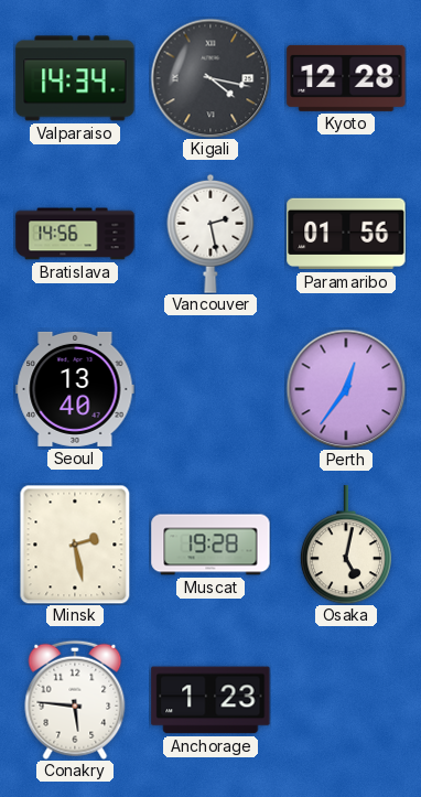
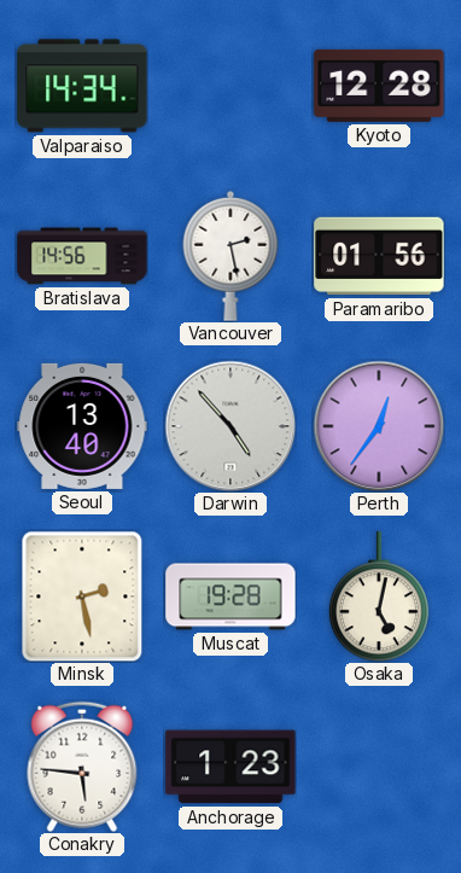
Kigali: 4:17 -> none
Darwin: none -> 4:53
